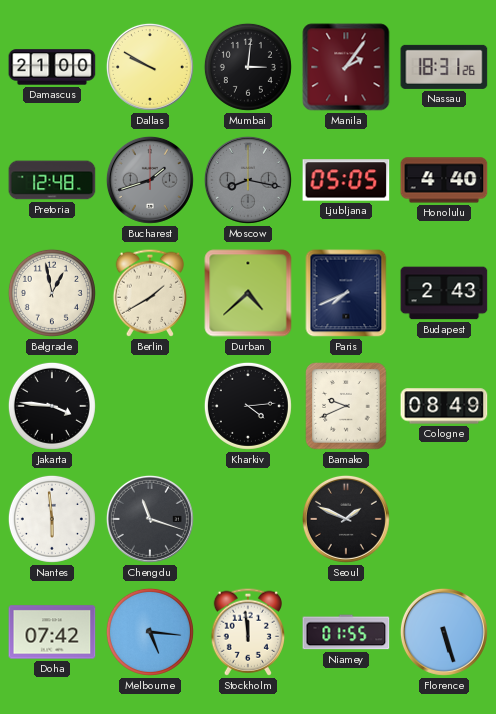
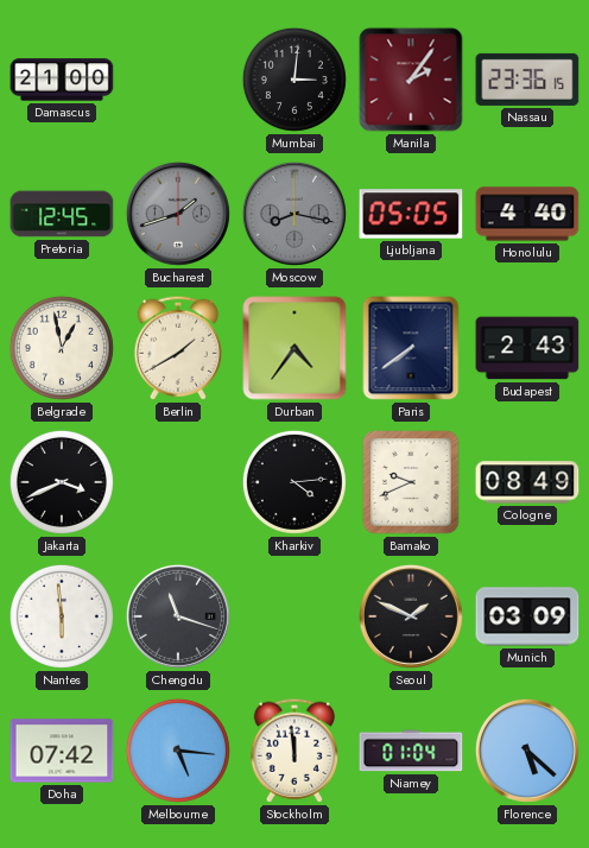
Dallas: 9:50 -> none
Nassau: 18:31 -> 23:36
Pretoria: 12:48 -> 12:45
Durban: 4:38 -> 4:36
Paris: 7:41 -> 7:39
Jakarta: 3:46 -> 3:41
Munich: none -> 03:09
Niamey: 01:55 -> 01:04
Florence: 5:27 -> 5:22
